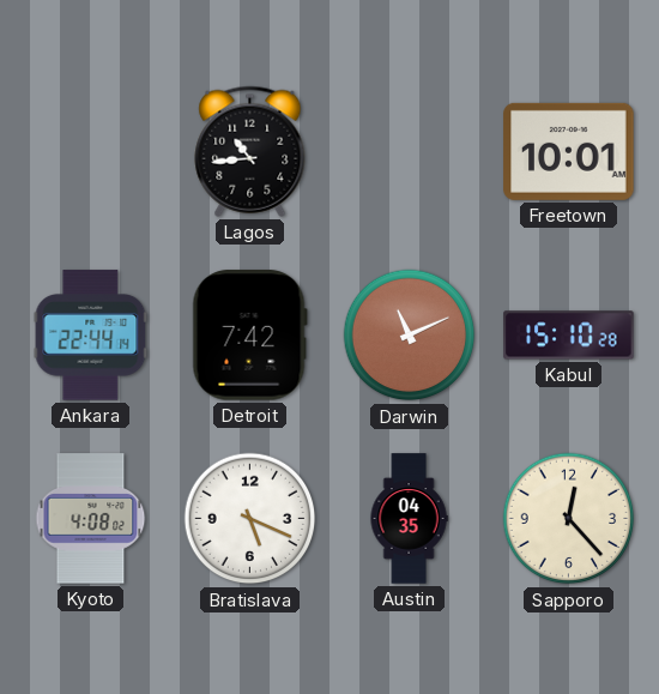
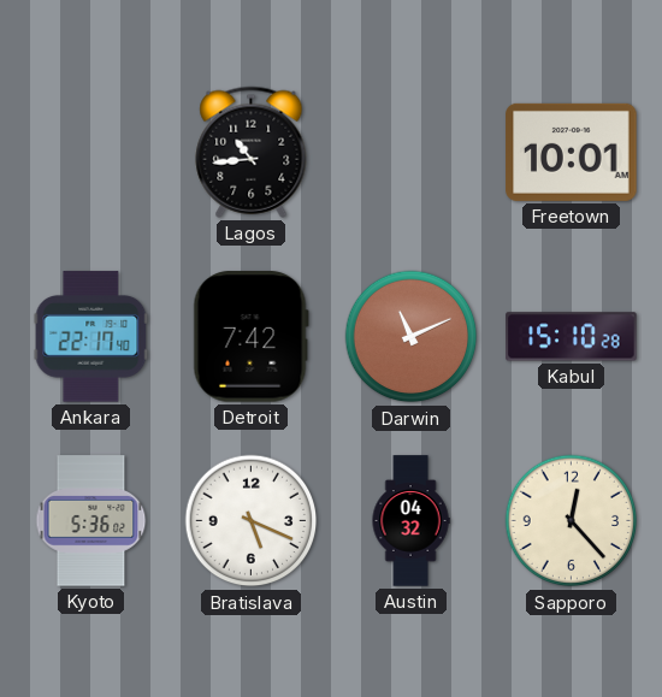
Ankara: 22:44 -> 22:17
Kyoto: 4:08 -> 5:36
Austin: 04:35 -> 04:32
